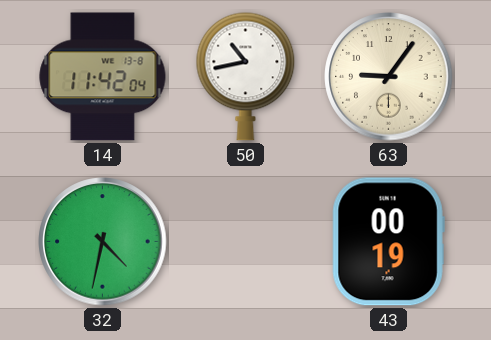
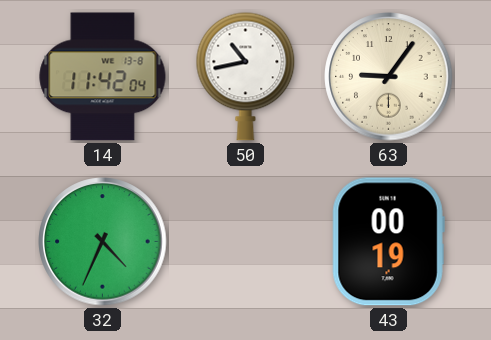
32: 4:32 -> 4:34
